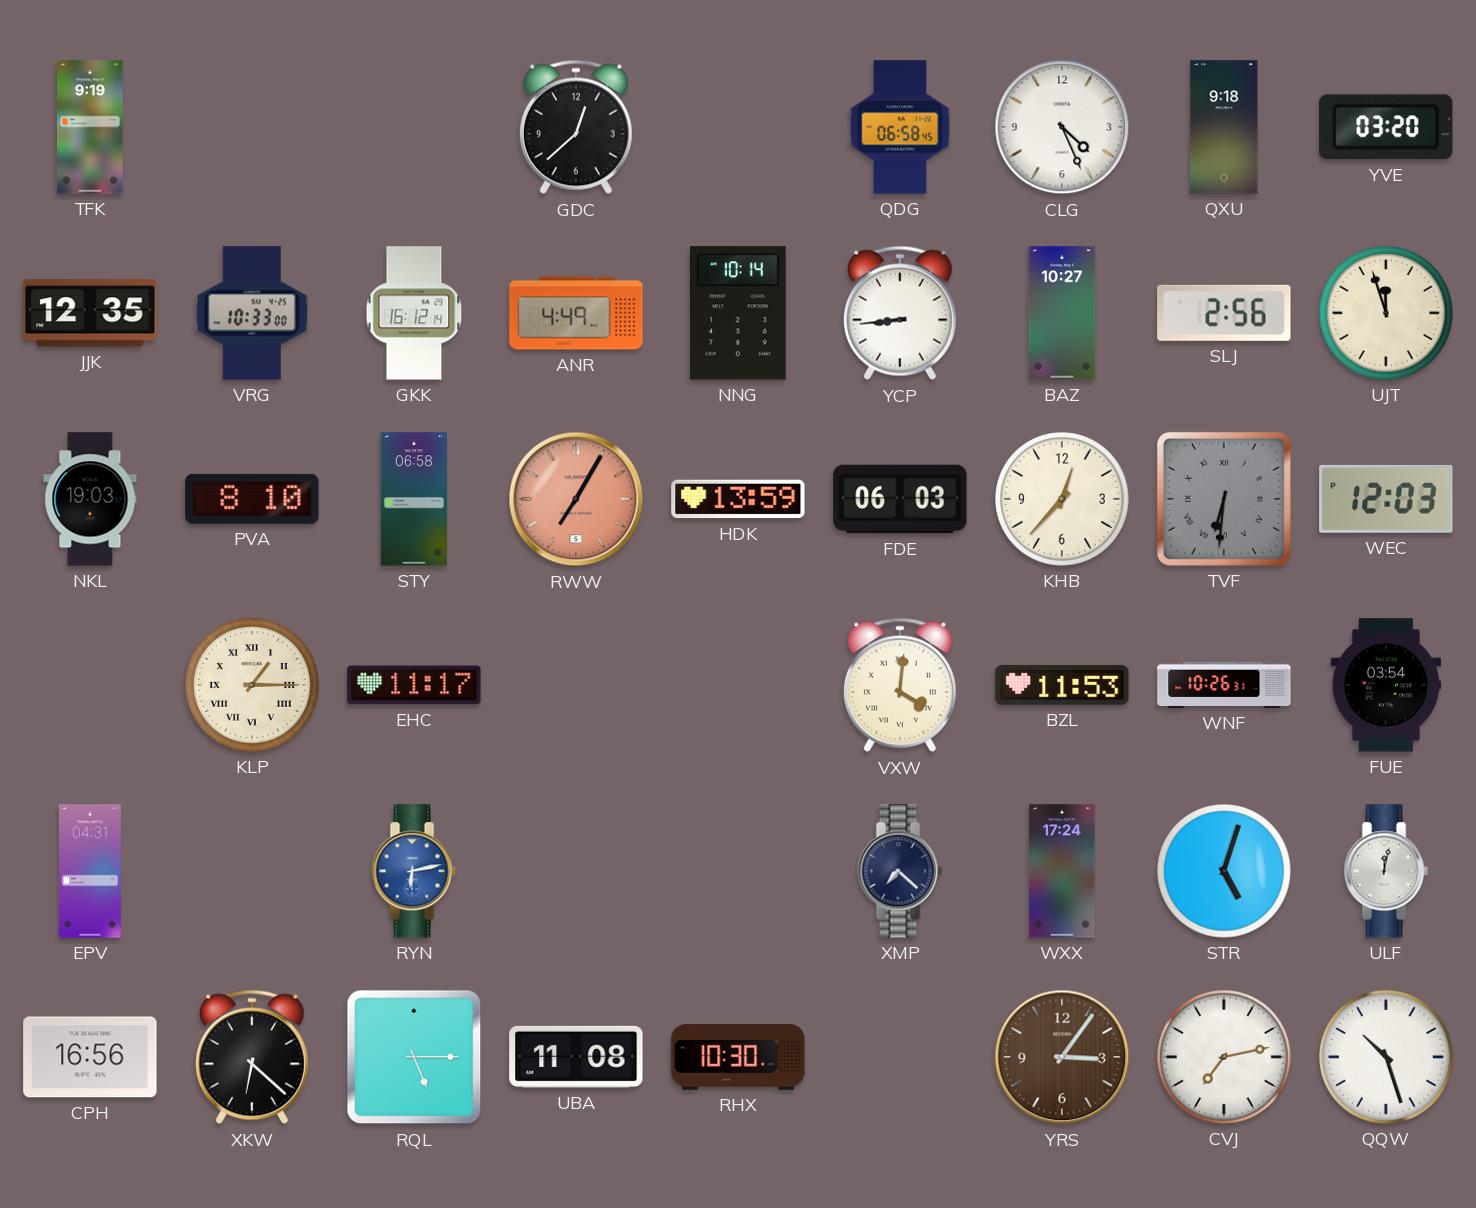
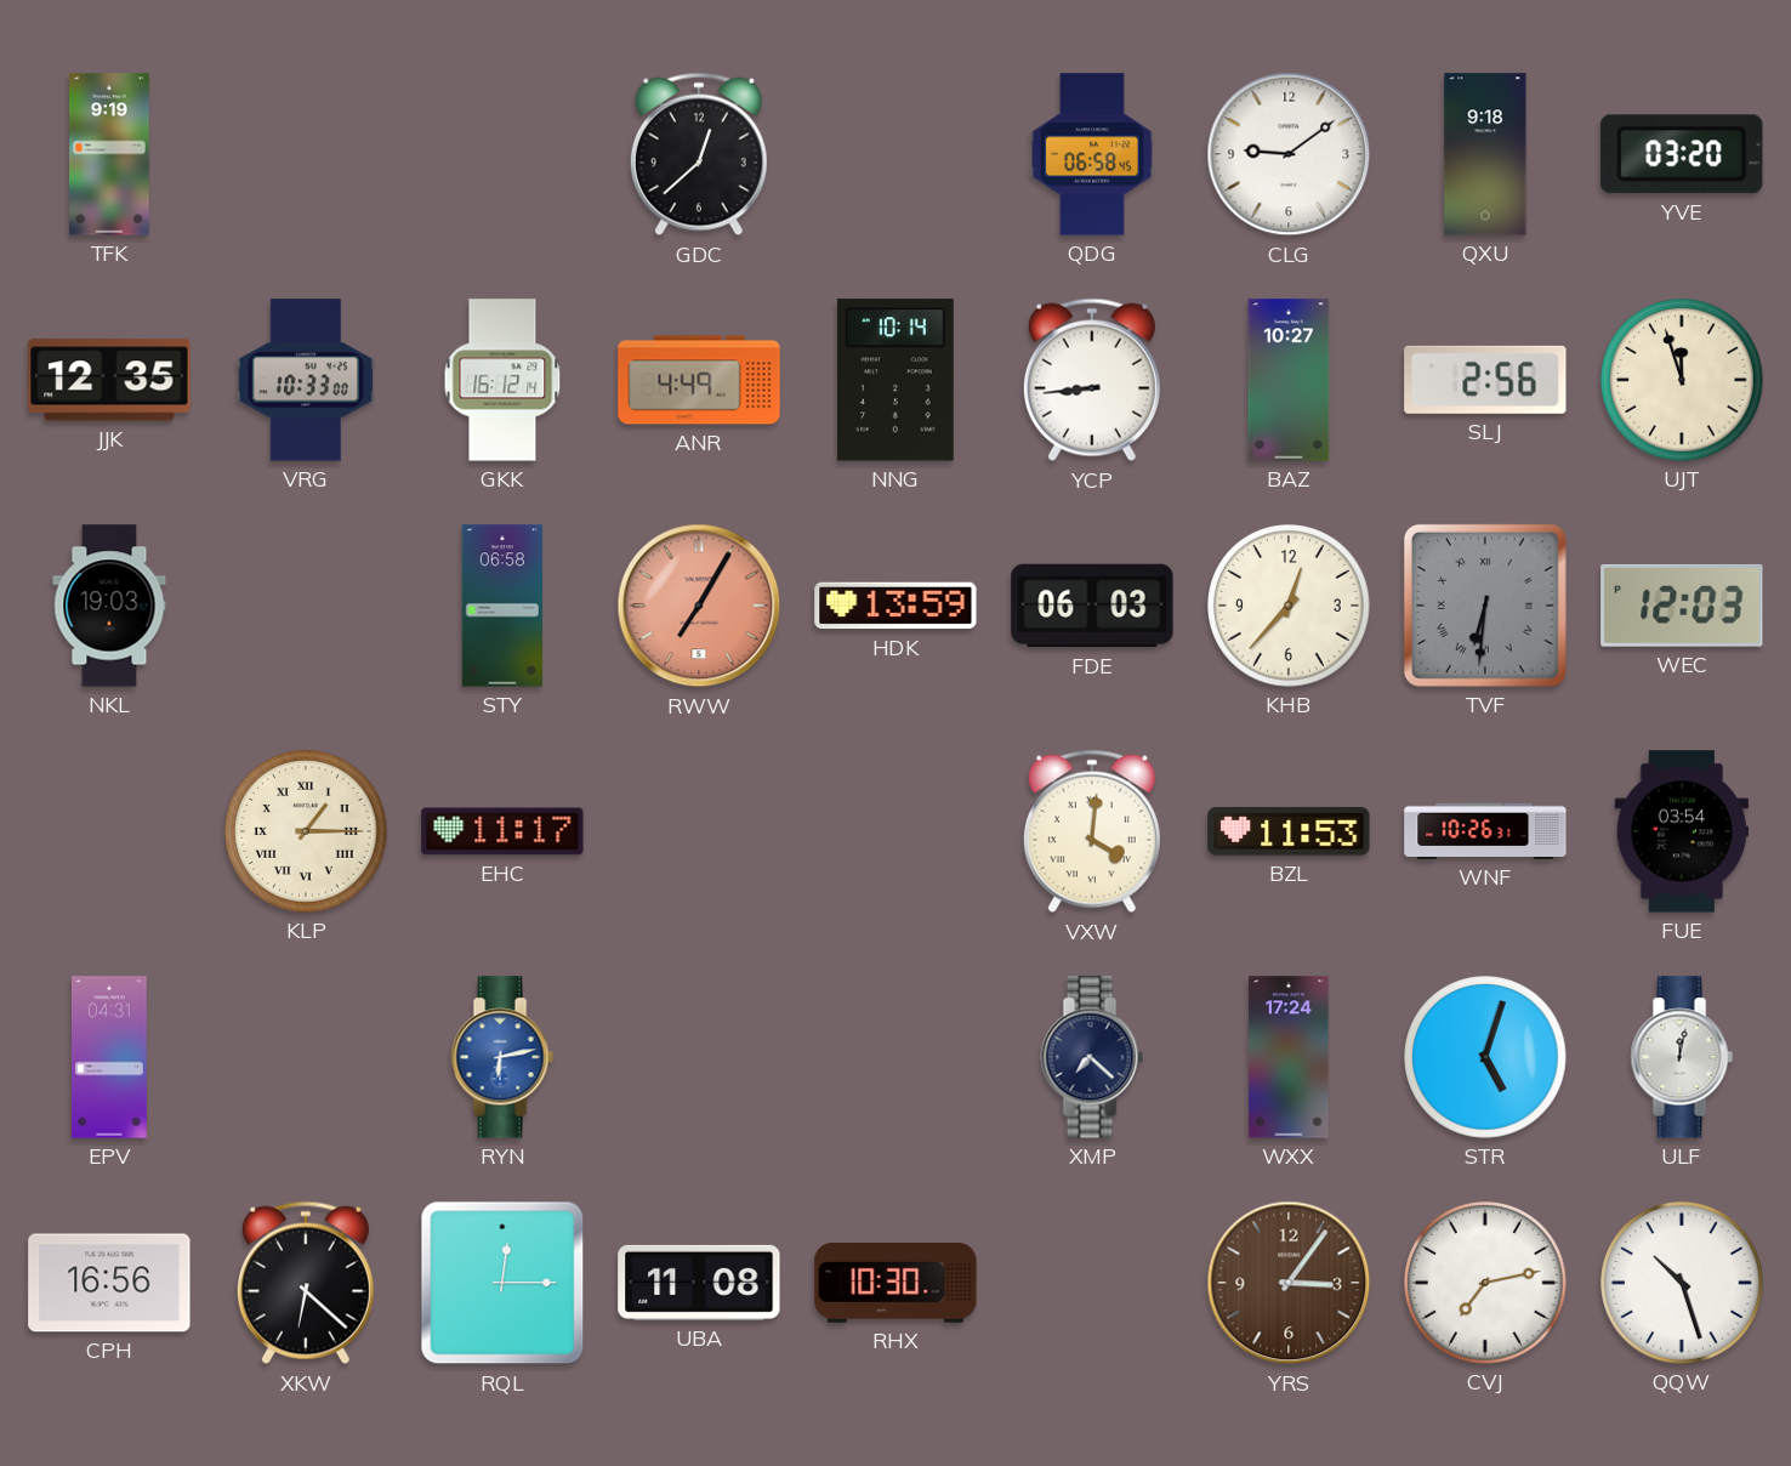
CLG: 4:26 -> 9:09
PVA: 8:10 -> none
RQL: 5:15 -> 12:15
